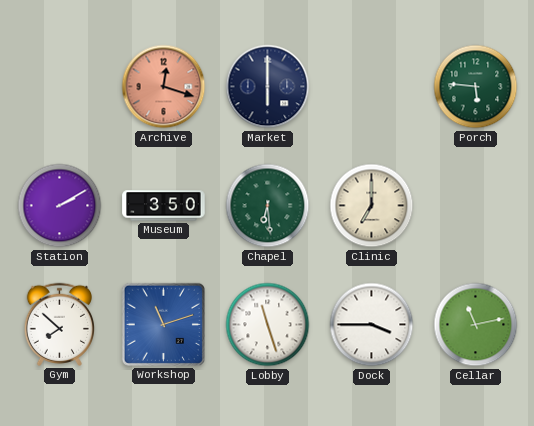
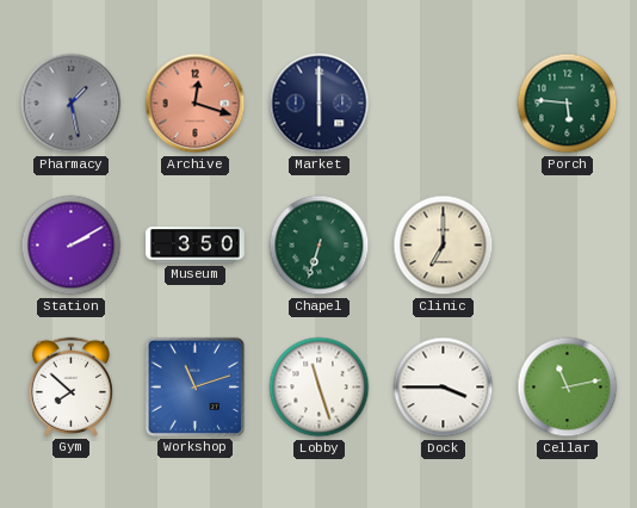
Pharmacy: none -> 1:28
Chapel: 6:29 -> 6:33
